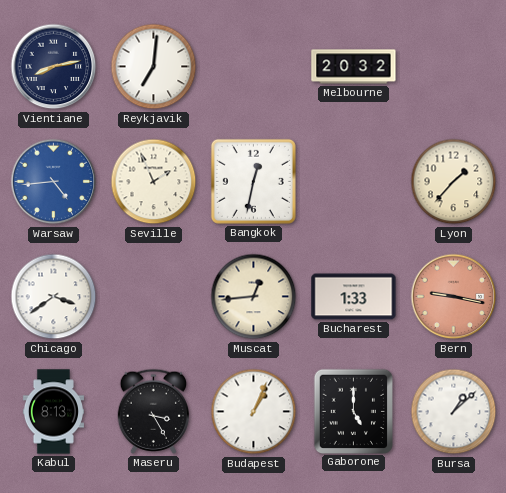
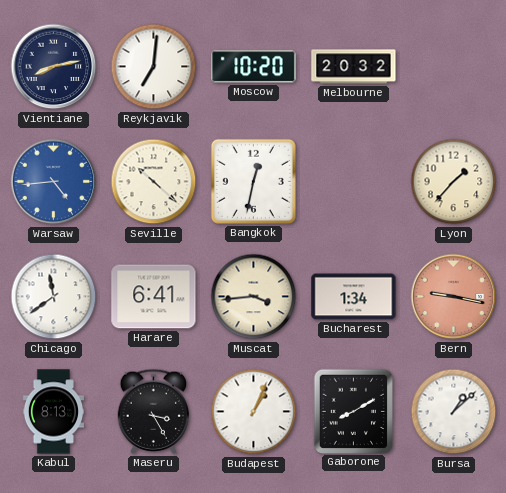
Moscow: none -> 10:20
Seville: 1:56 -> 10:22
Chicago: 3:39 -> 11:39
Harare: none -> 6:41
Muscat: 12:44 -> 3:44
Bucharest: 1:33 -> 1:34
Gaborone: 5:00 -> 8:10
